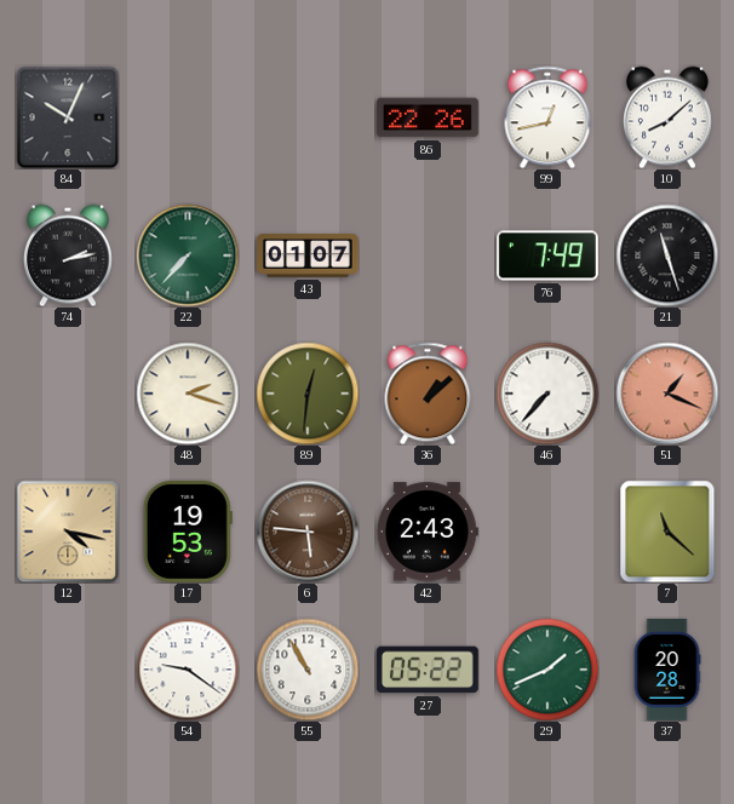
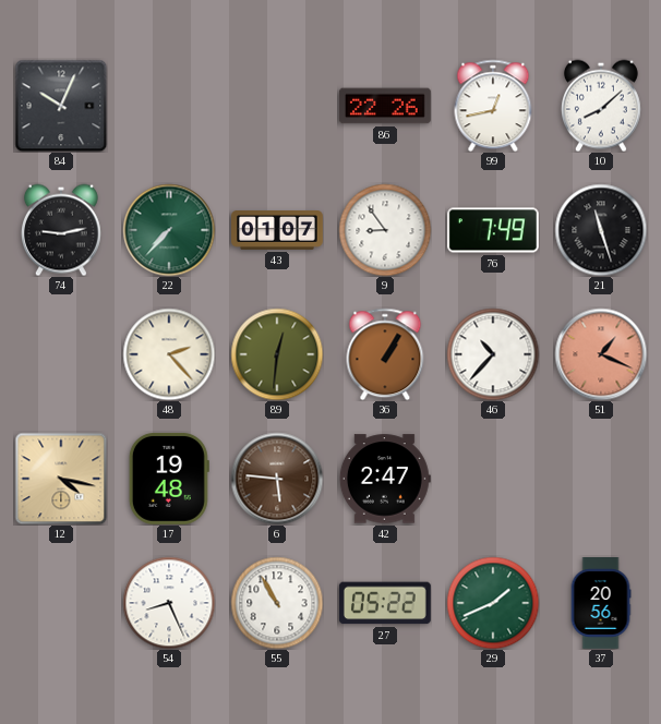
74: 2:13 -> 9:13
9: none -> 8:54
48: 2:18 -> 2:23
36: 1:08 -> 1:05
46: 7:37 -> 10:37
17: 19:53 -> 19:48
42: 2:43 -> 2:47
7: 11:22 -> none
54: 9:21 -> 8:26
37: 20:28 -> 20:56
